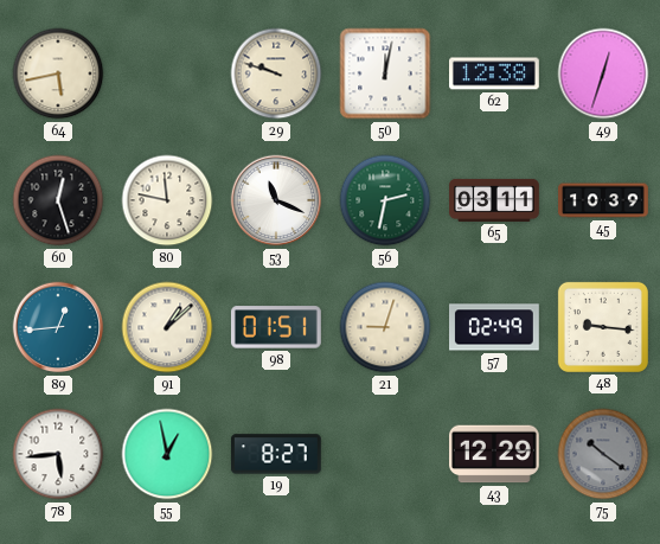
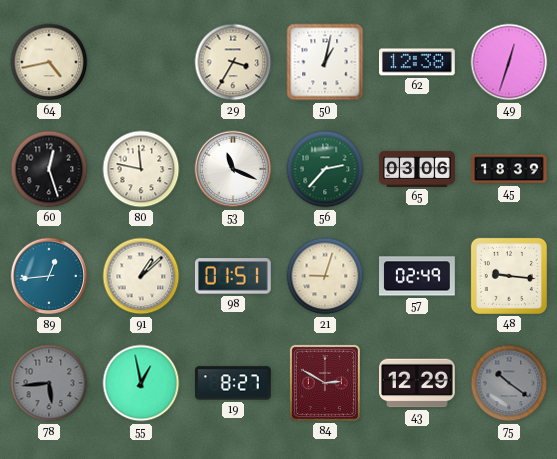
64: 5:43 -> 4:43
29: 9:48 -> 3:35
50: 12:02 -> 1:02
56: 2:32 -> 2:37
65: 03:11 -> 03:06
45: 10:39 -> 18:39
78 dial: white -> grey
84: none -> 2:50
